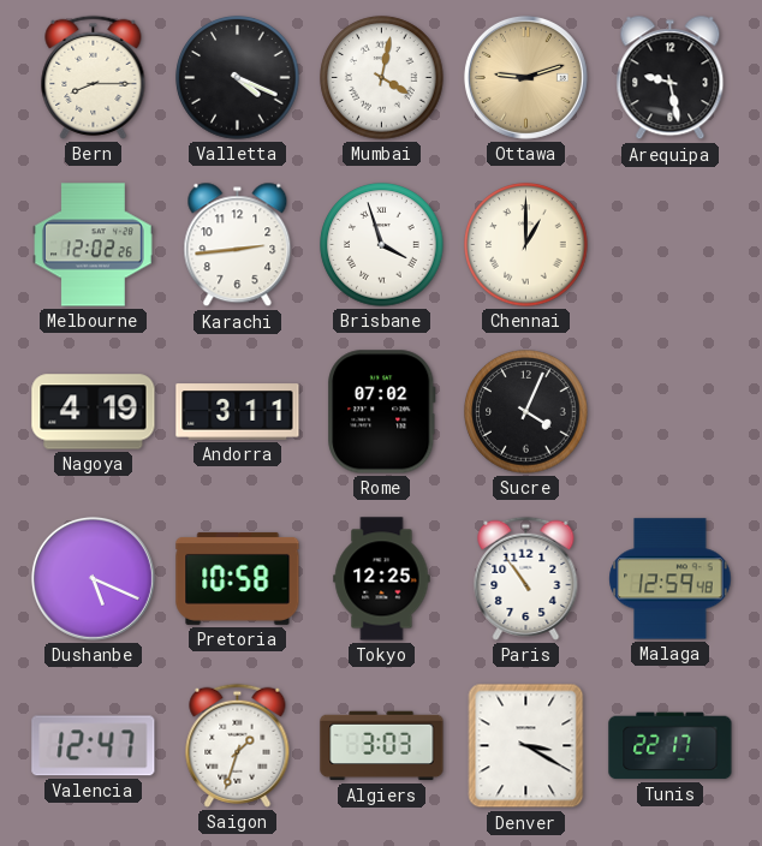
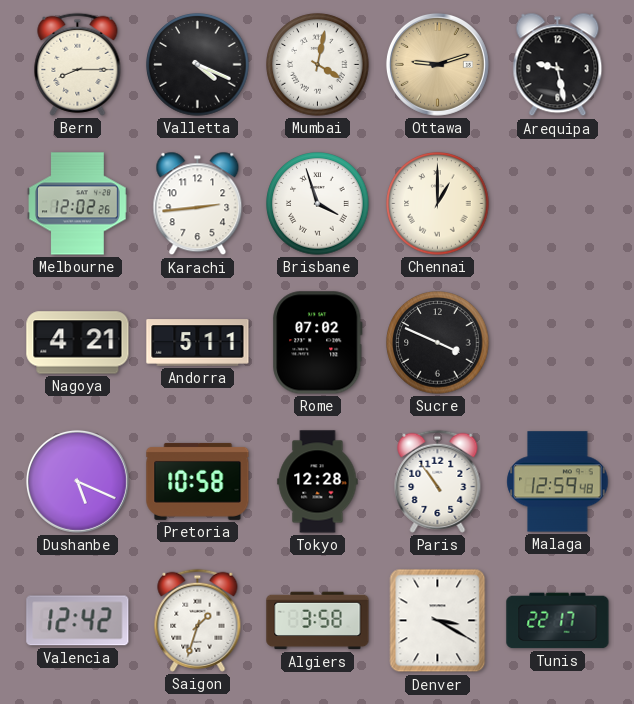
Nagoya: 4:19 -> 4:21
Andorra: 3:11 -> 5:11
Sucre: 4:04 -> 3:49
Tokyo: 12:25 -> 12:28
Valencia: 12:47 -> 12:42
Algiers: 3:03 -> 3:58
